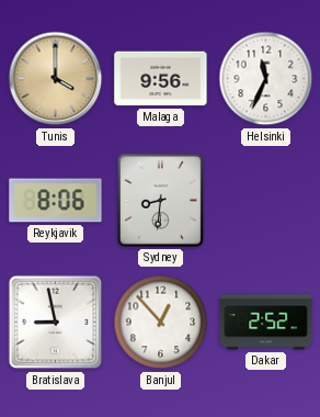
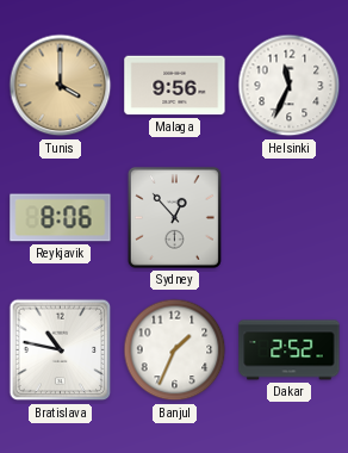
Sydney: 8:31 -> 12:53
Bratislava: 8:58 -> 10:47
Banjul: 12:53 -> 1:34
